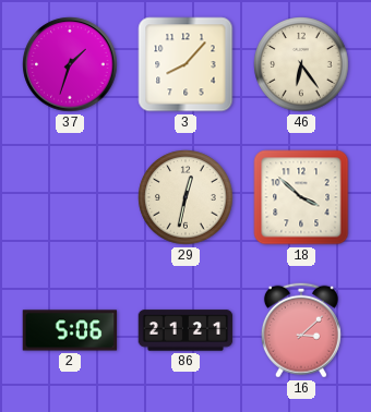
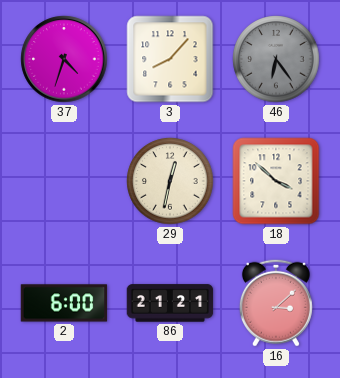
37: 1:33 -> 4:33
46 dial: cream -> grey
2: 5:06 -> 6:00
